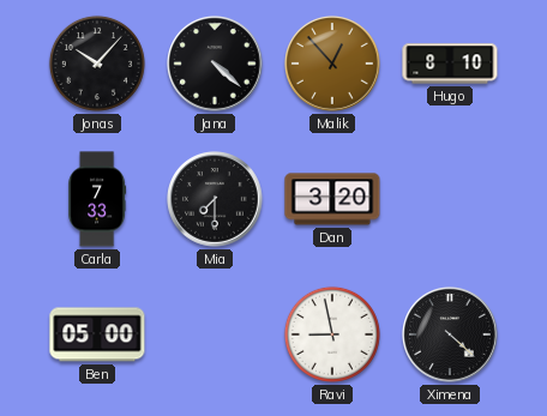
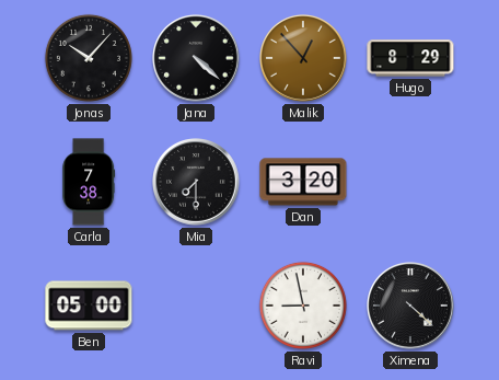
Hugo: 8:10 -> 8:29
Carla: 7:33 -> 7:38
